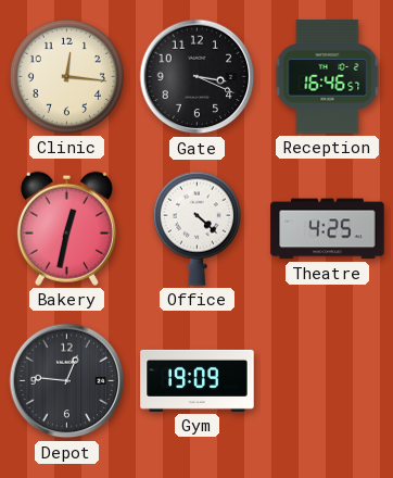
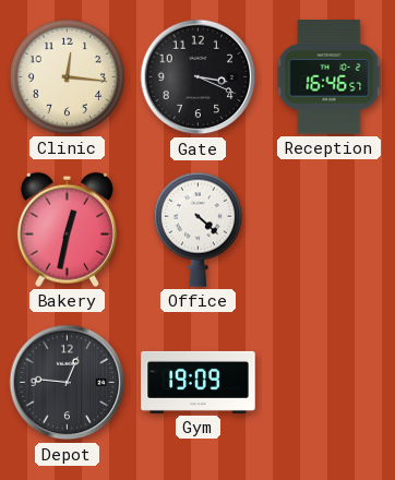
Theatre: 4:25 -> none
